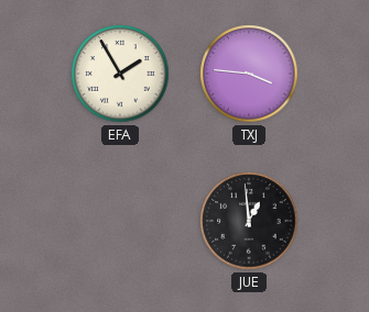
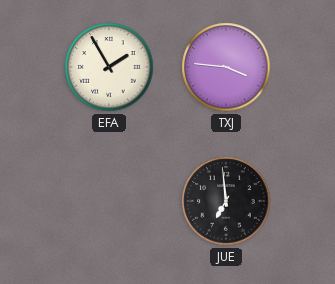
JUE: 12:59 -> 6:59
